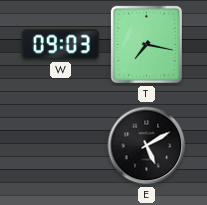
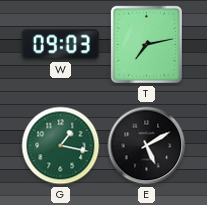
T: 7:17 -> 7:13
G: none -> 1:17
